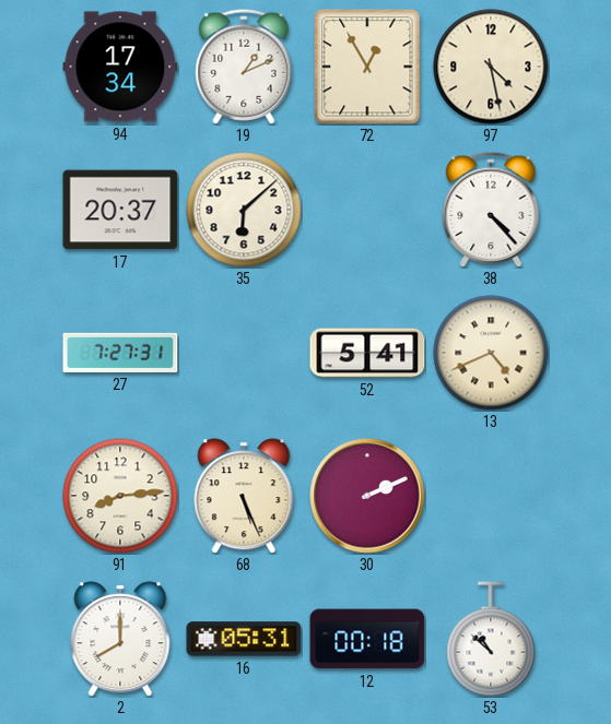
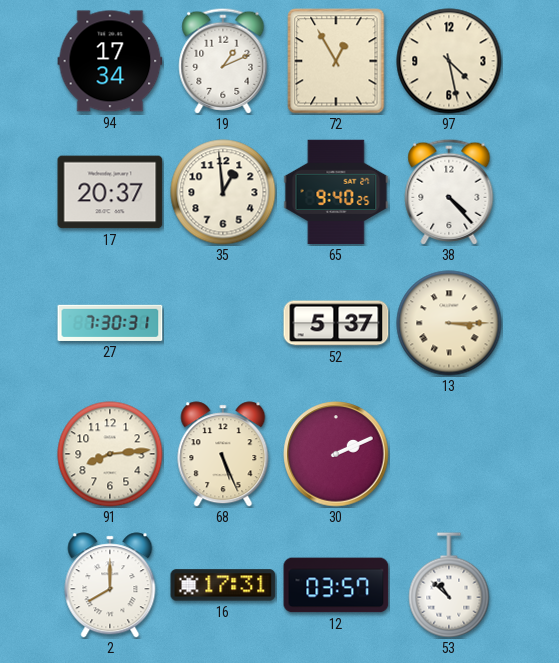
35: 6:08 -> 12:59
65: none -> 9:40
27: 7:27 -> 7:30
52: 5:41 -> 5:37
13: 4:41 -> 3:15
16: 05:31 -> 17:31
12: 00:18 -> 03:57
